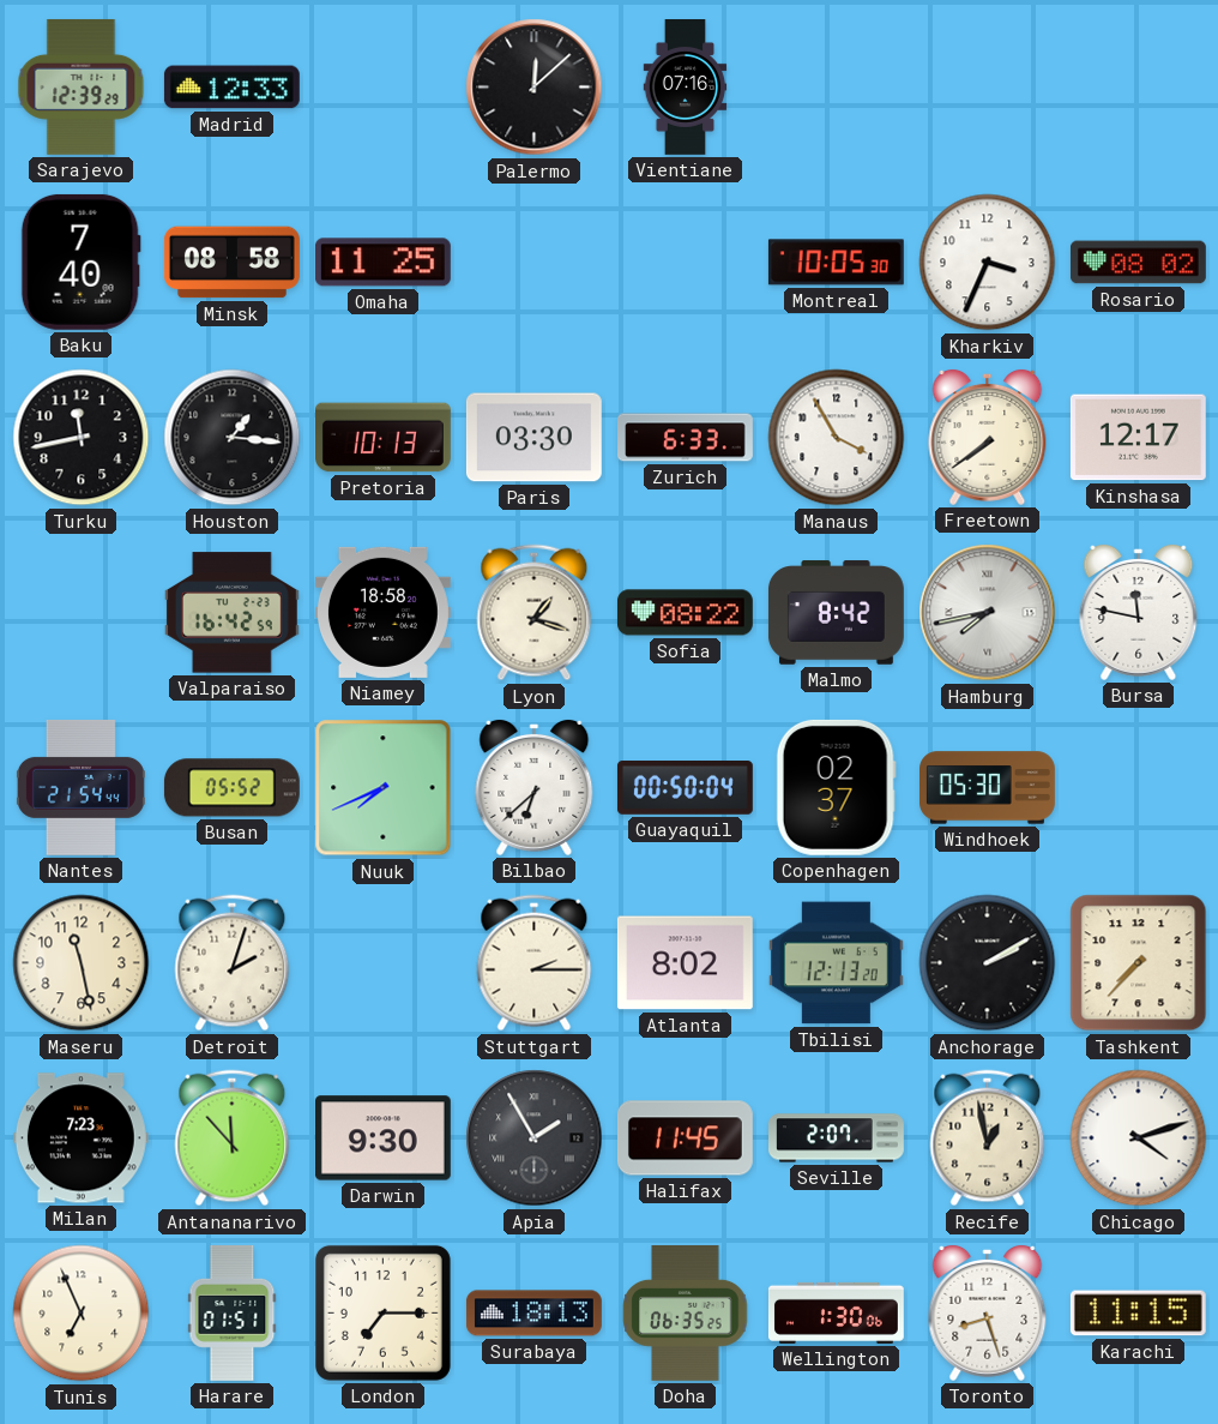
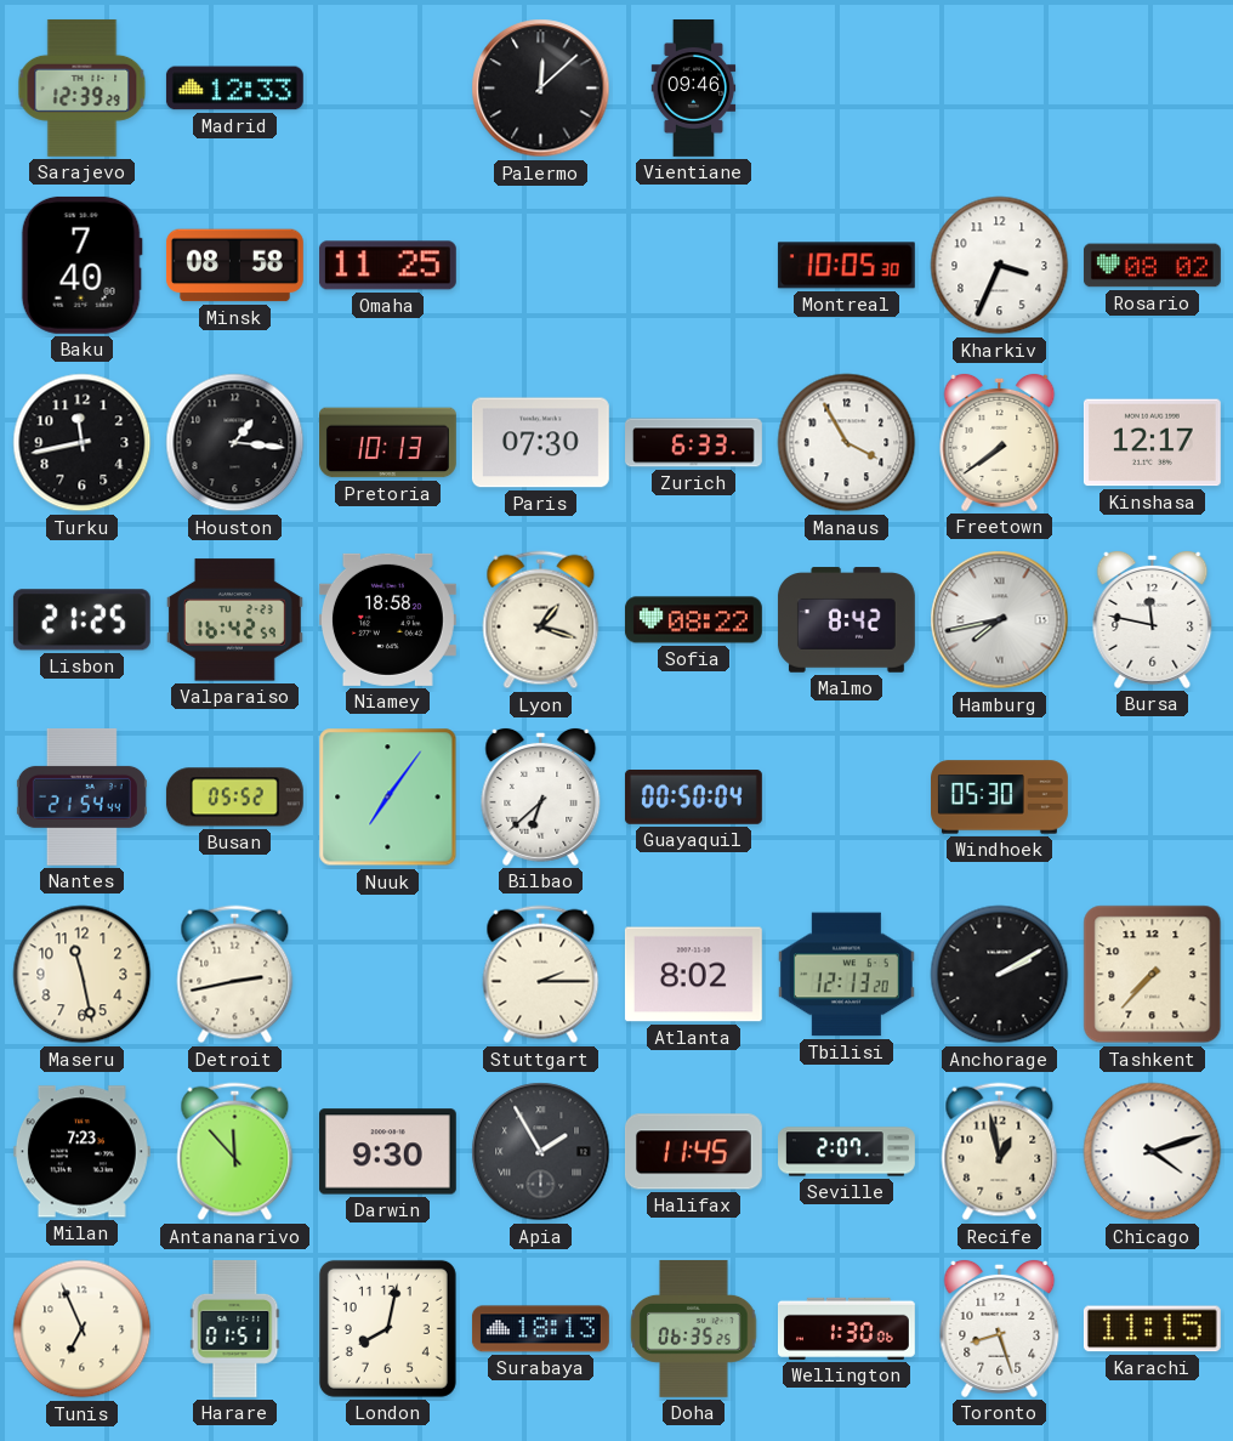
Vientiane: 07:16 -> 09:46
Paris: 03:30 -> 07:30
Lisbon: none -> 21:25
Nuuk: 7:41 -> 7:06
Copenhagen: 02:37 -> none
Detroit: 2:03 -> 2:43
London: 7:15 -> 8:02
